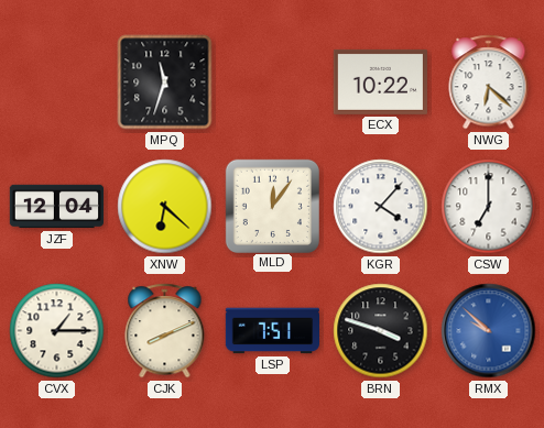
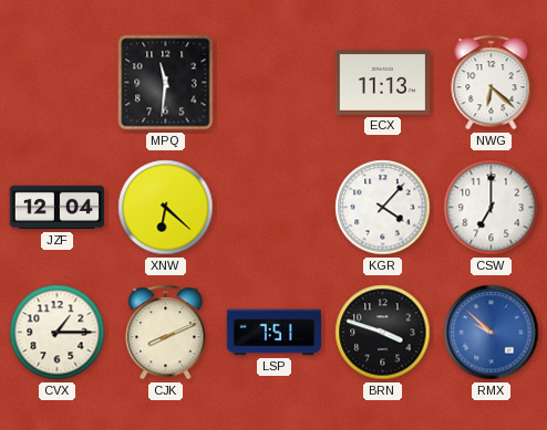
MPQ: 11:33 -> 11:31
ECX: 10:22 -> 11:13
MLD: 12:06 -> none
